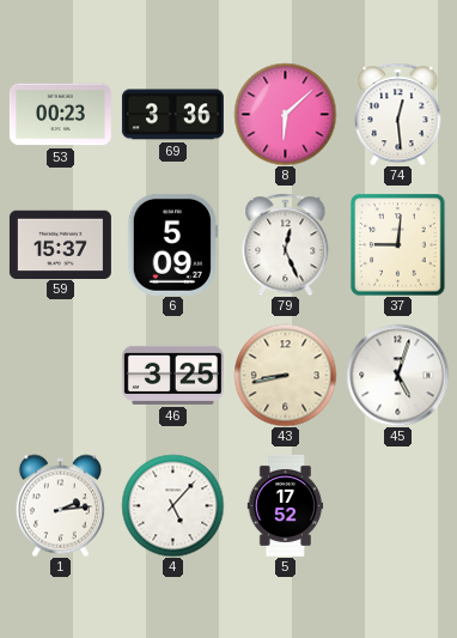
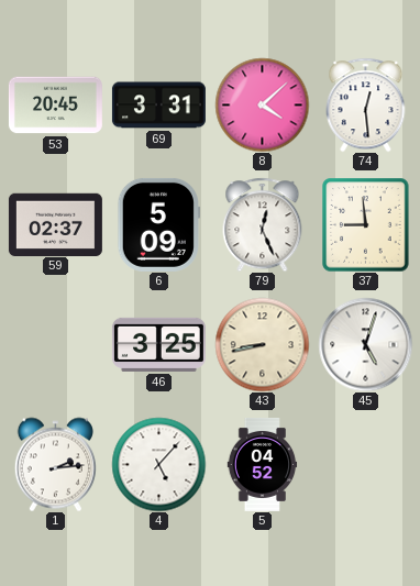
53: 00:23 -> 20:45
69: 3:36 -> 3:31
8: 6:08 -> 4:08
59: 15:37 -> 02:37
37: 9:01 -> 8:59
5: 17:52 -> 04:52
